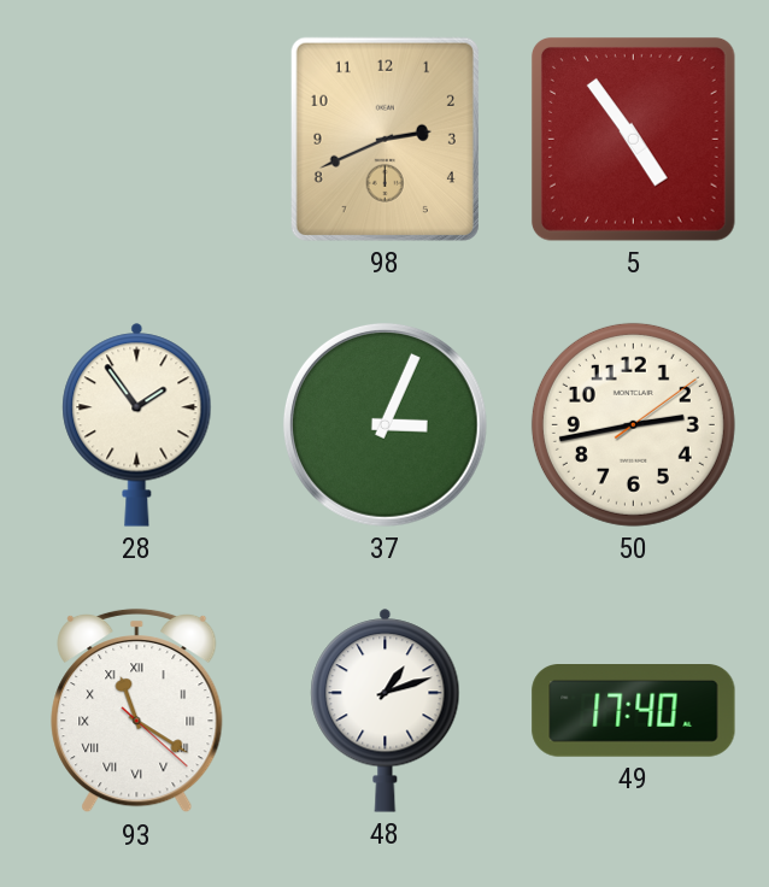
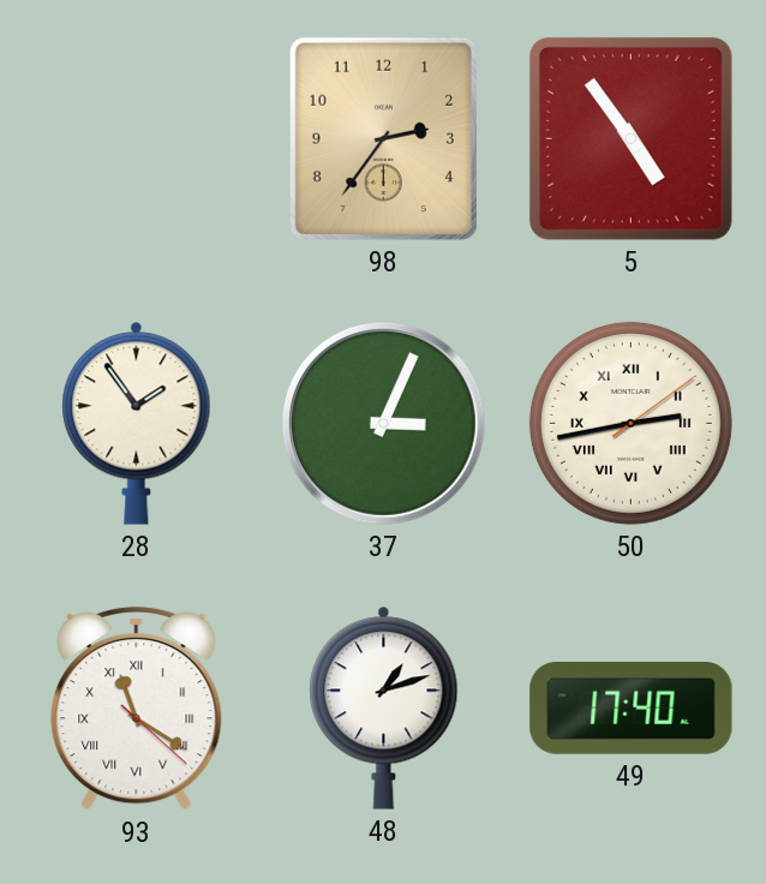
98: 2:41 -> 2:36
50 numerals: Arabic -> Roman
